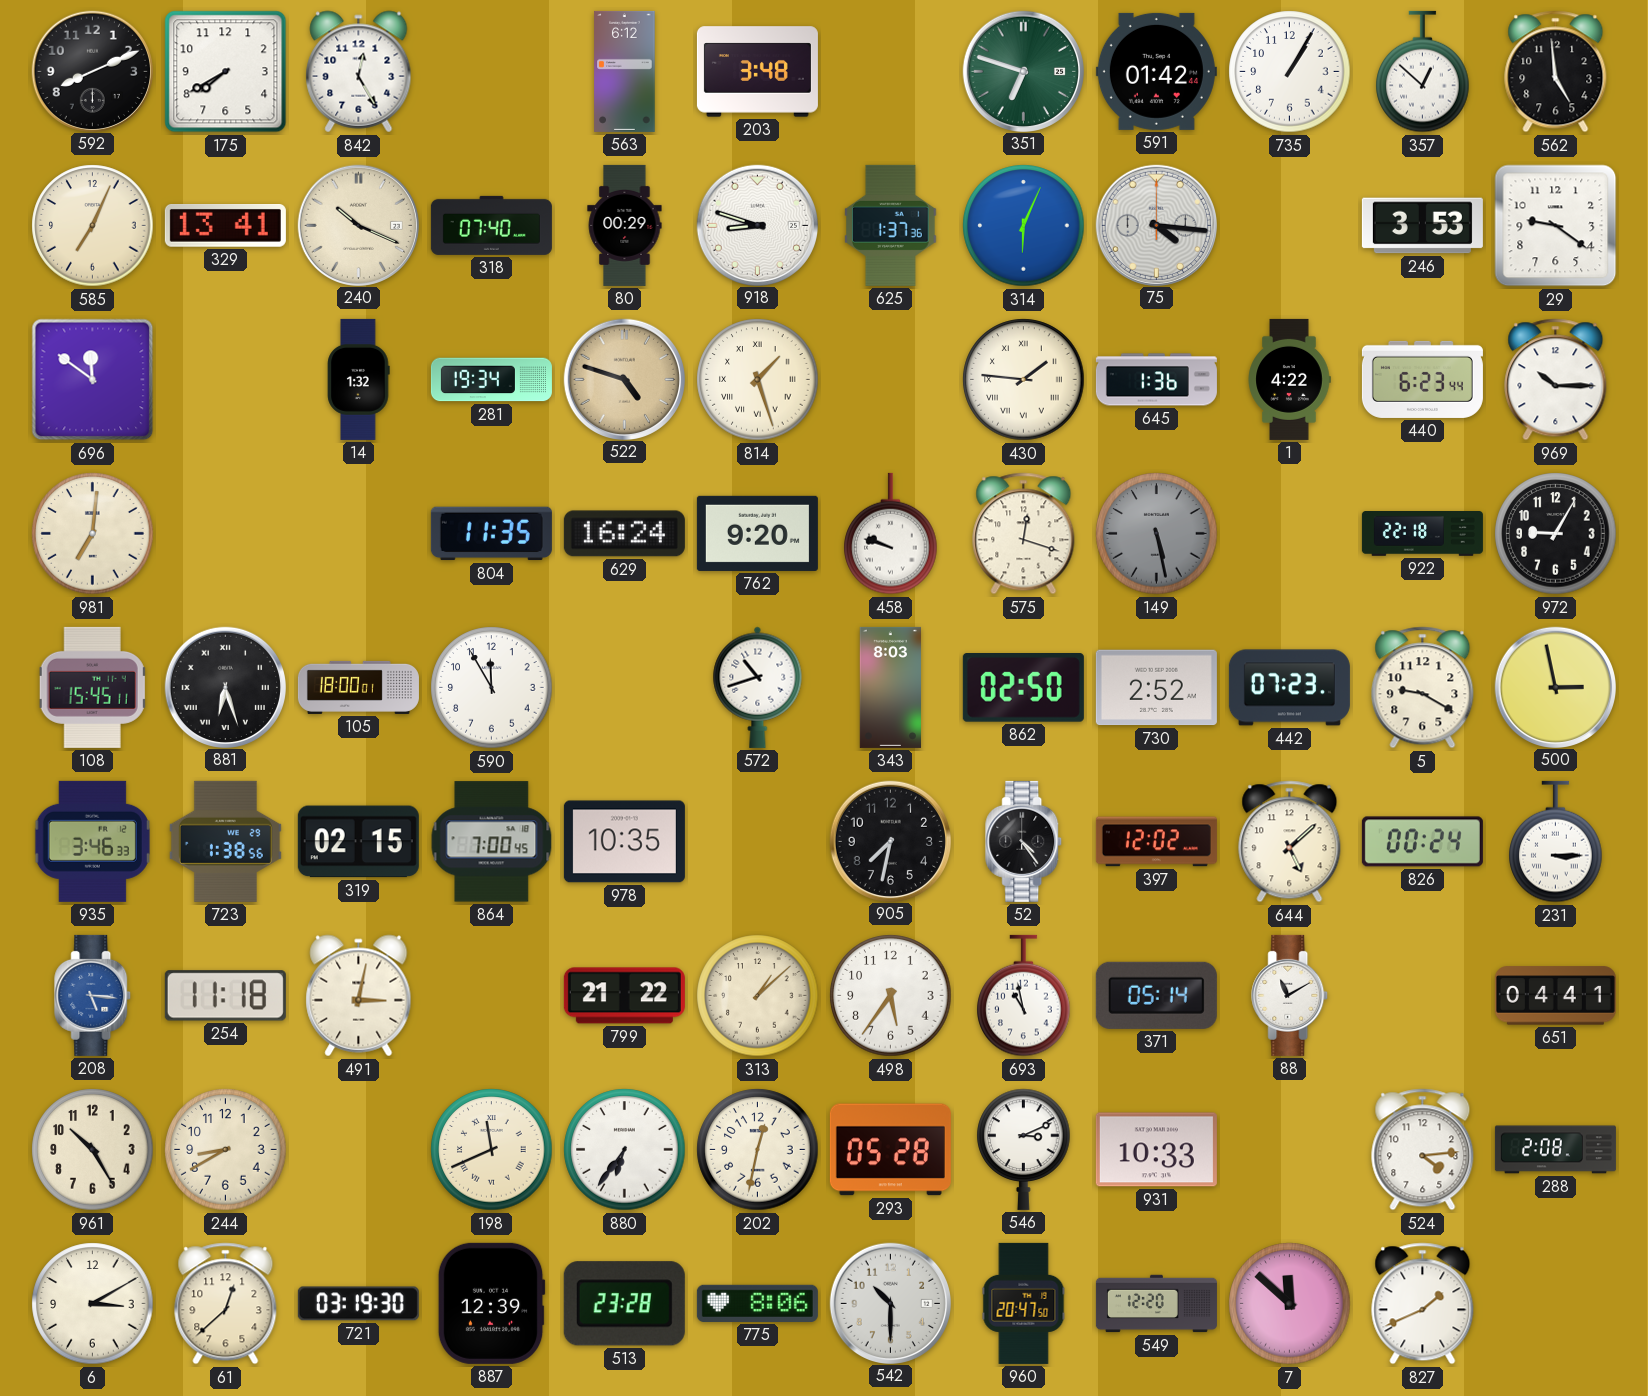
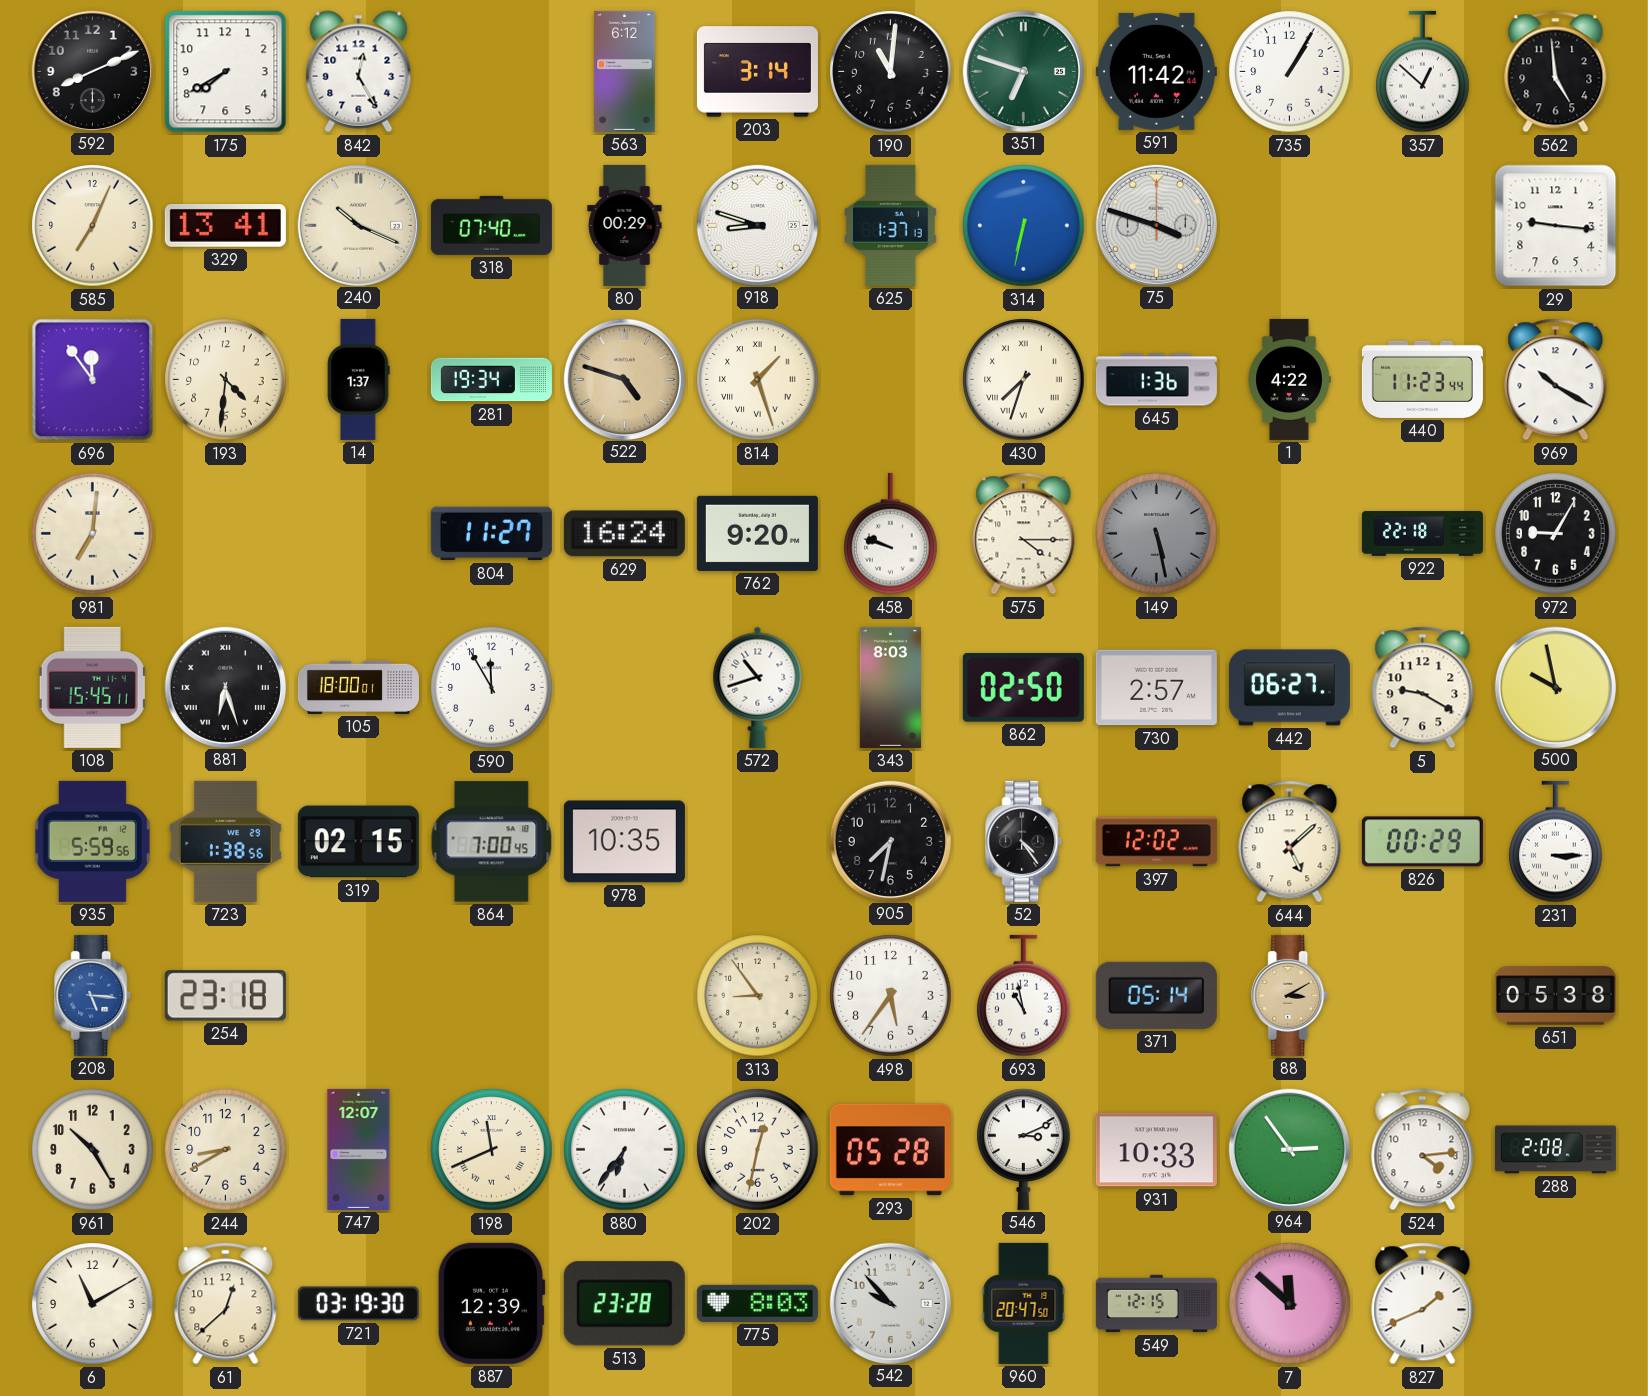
203: 3:48 -> 3:14
190: none -> 11:01
591: 01:42 -> 11:42
625: 1:37:36 -> 1:37:13
314: 6:04 -> 6:32
75: 4:16 -> 3:48
246: 3:53 -> none
29: 9:21 -> 9:16
696: 11:51 -> 11:54
193: none -> 4:31
14: 1:32 -> 1:37
430: 1:46 -> 7:33
440: 6:23 -> 11:23
969: 10:15 -> 10:20
804: 11:35 -> 11:27
575: 12:18 -> 4:15
730: 2:52 -> 2:57
442: 07:23 -> 06:27
500: 2:58 -> 9:58
935: 3:46 -> 5:59
826: 00:24 -> 00:29
254: 11:18 -> 23:18
491: 3:02 -> none
799: 21:22 -> none
313: 1:08 -> 8:54
88: 11:10 -> 3:10
88 dial: white -> champagne
651: 04:41 -> 05:38
747: none -> 12:07
964: none -> 2:54
6: 3:10 -> 11:10
775: 8:06 -> 8:03
542: 10:30 -> 9:53
549: 12:20 -> 12:15
